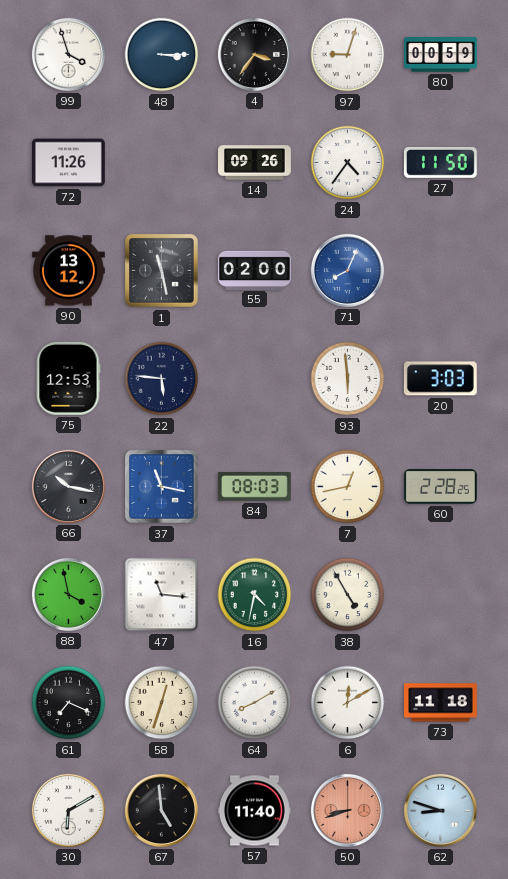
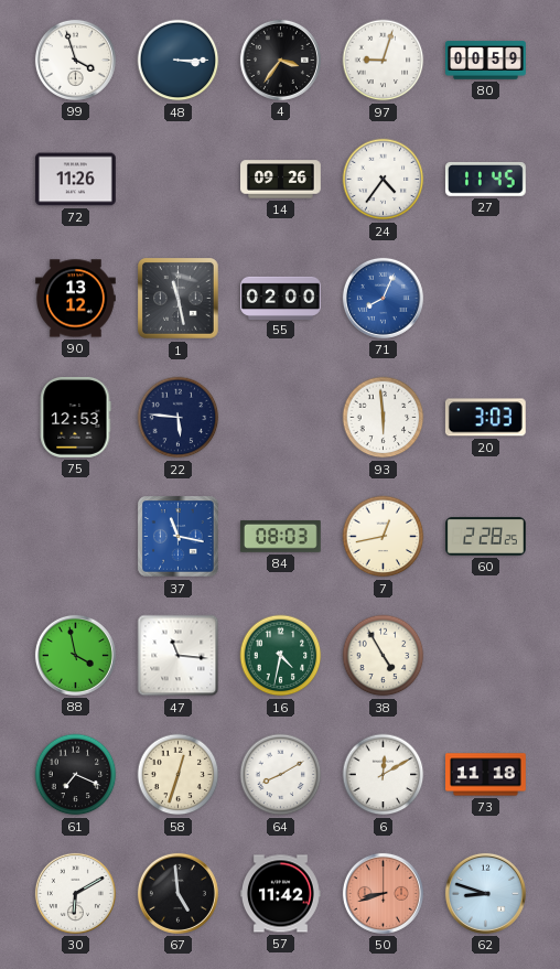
27: 11:50 -> 11:45
66: 10:17 -> none
57: 11:40 -> 11:42
